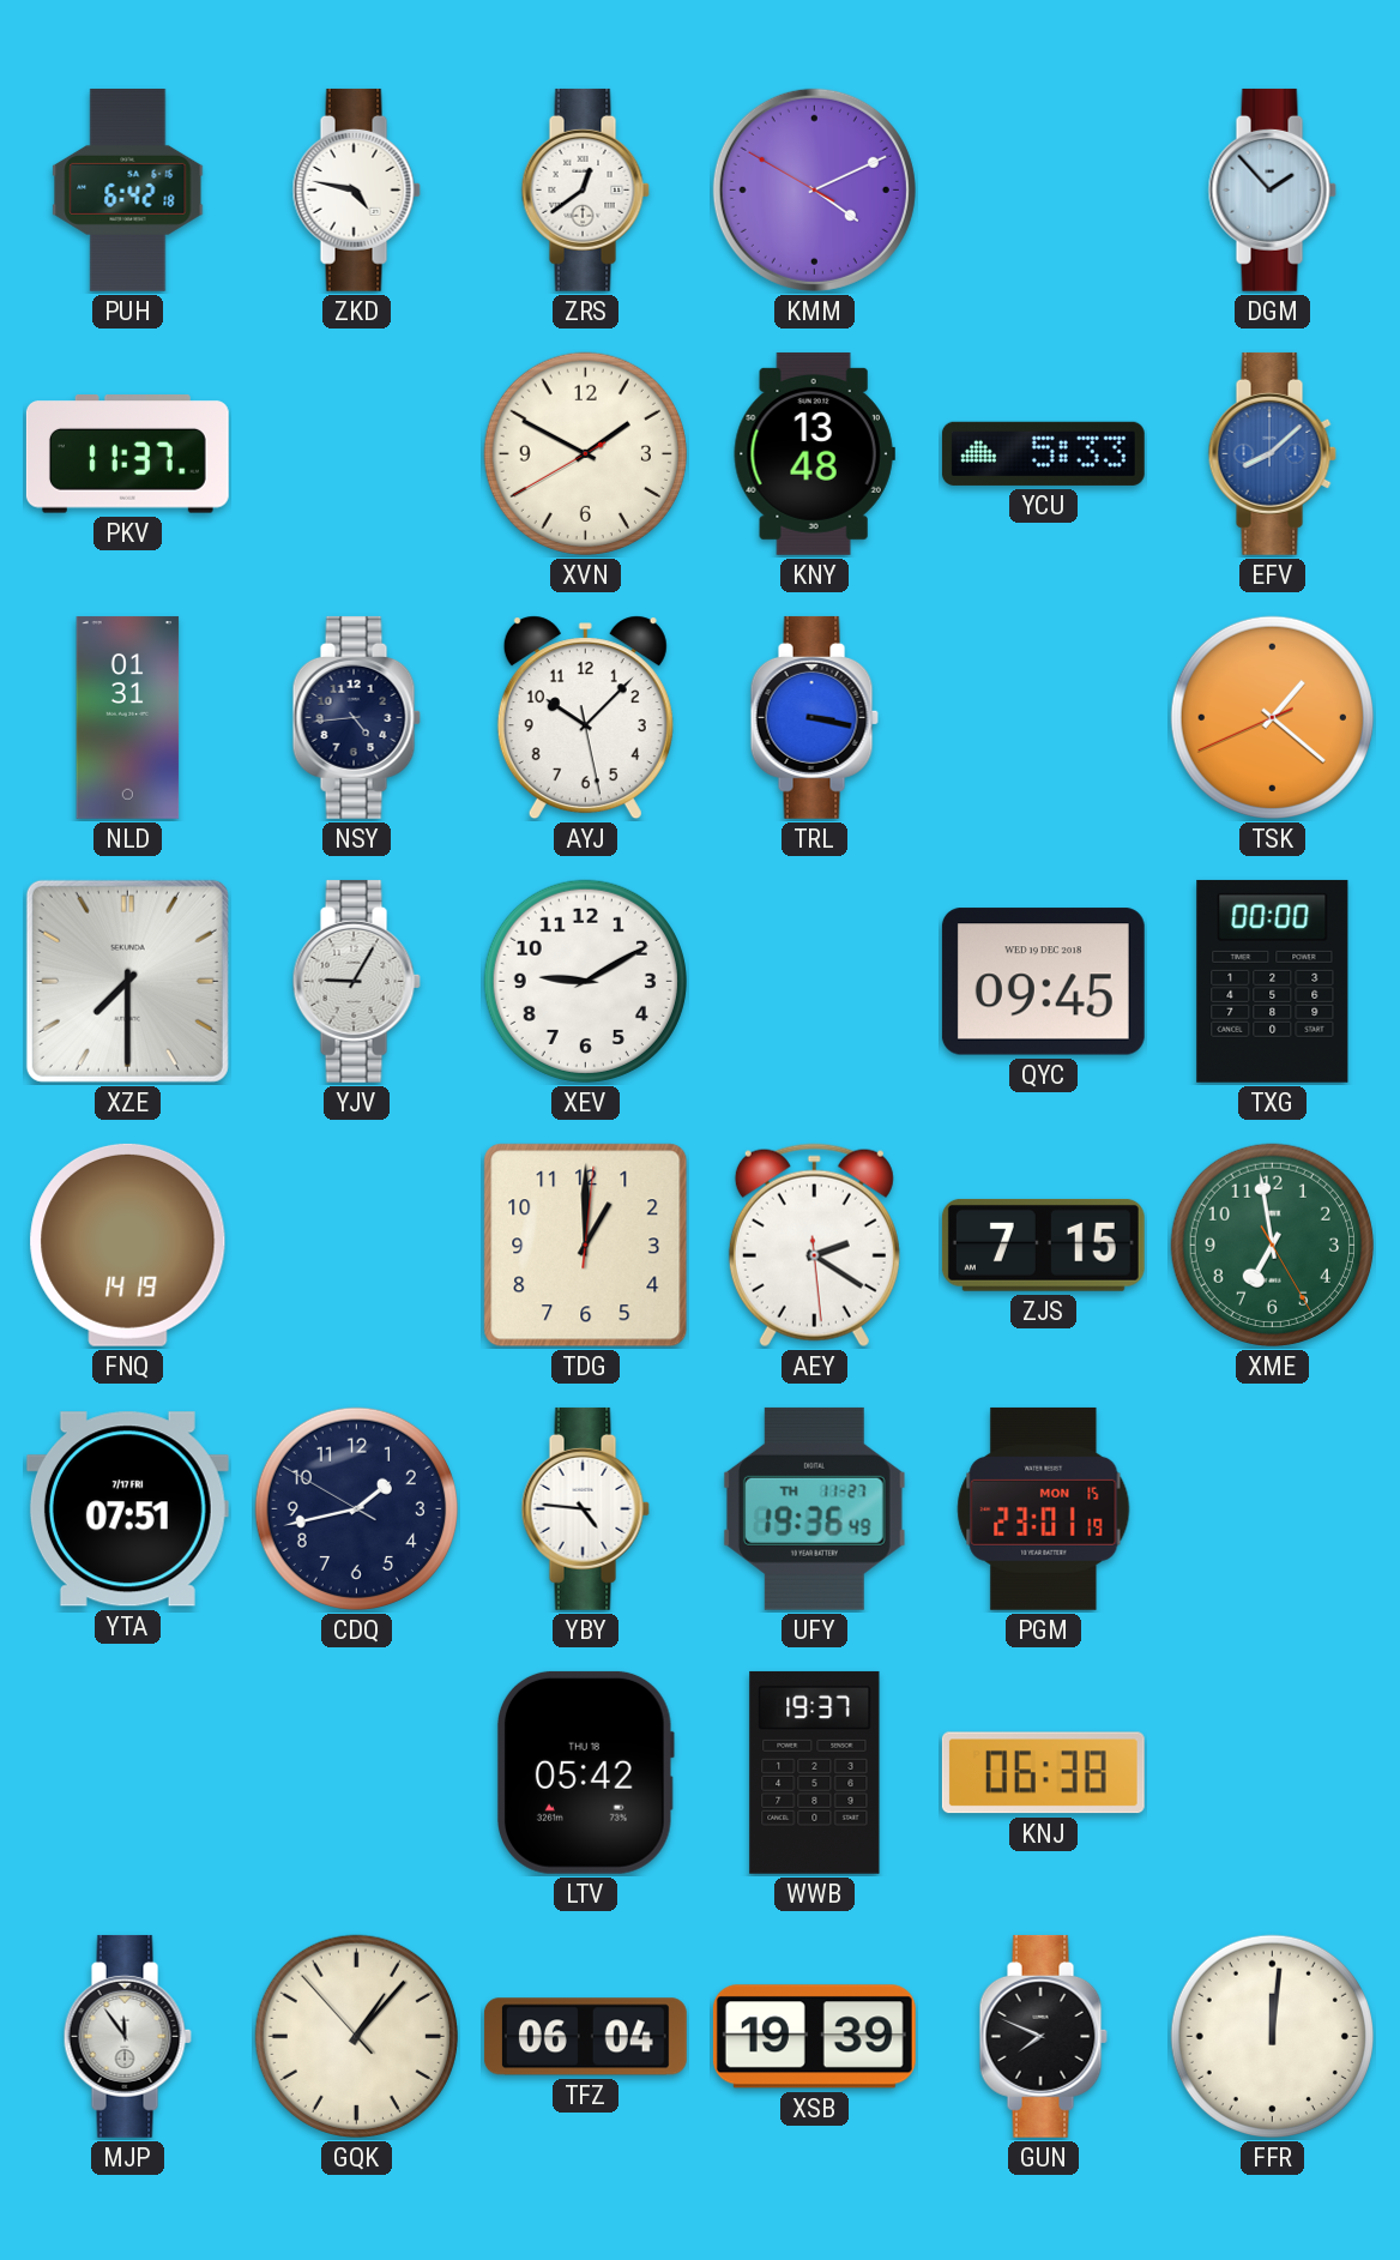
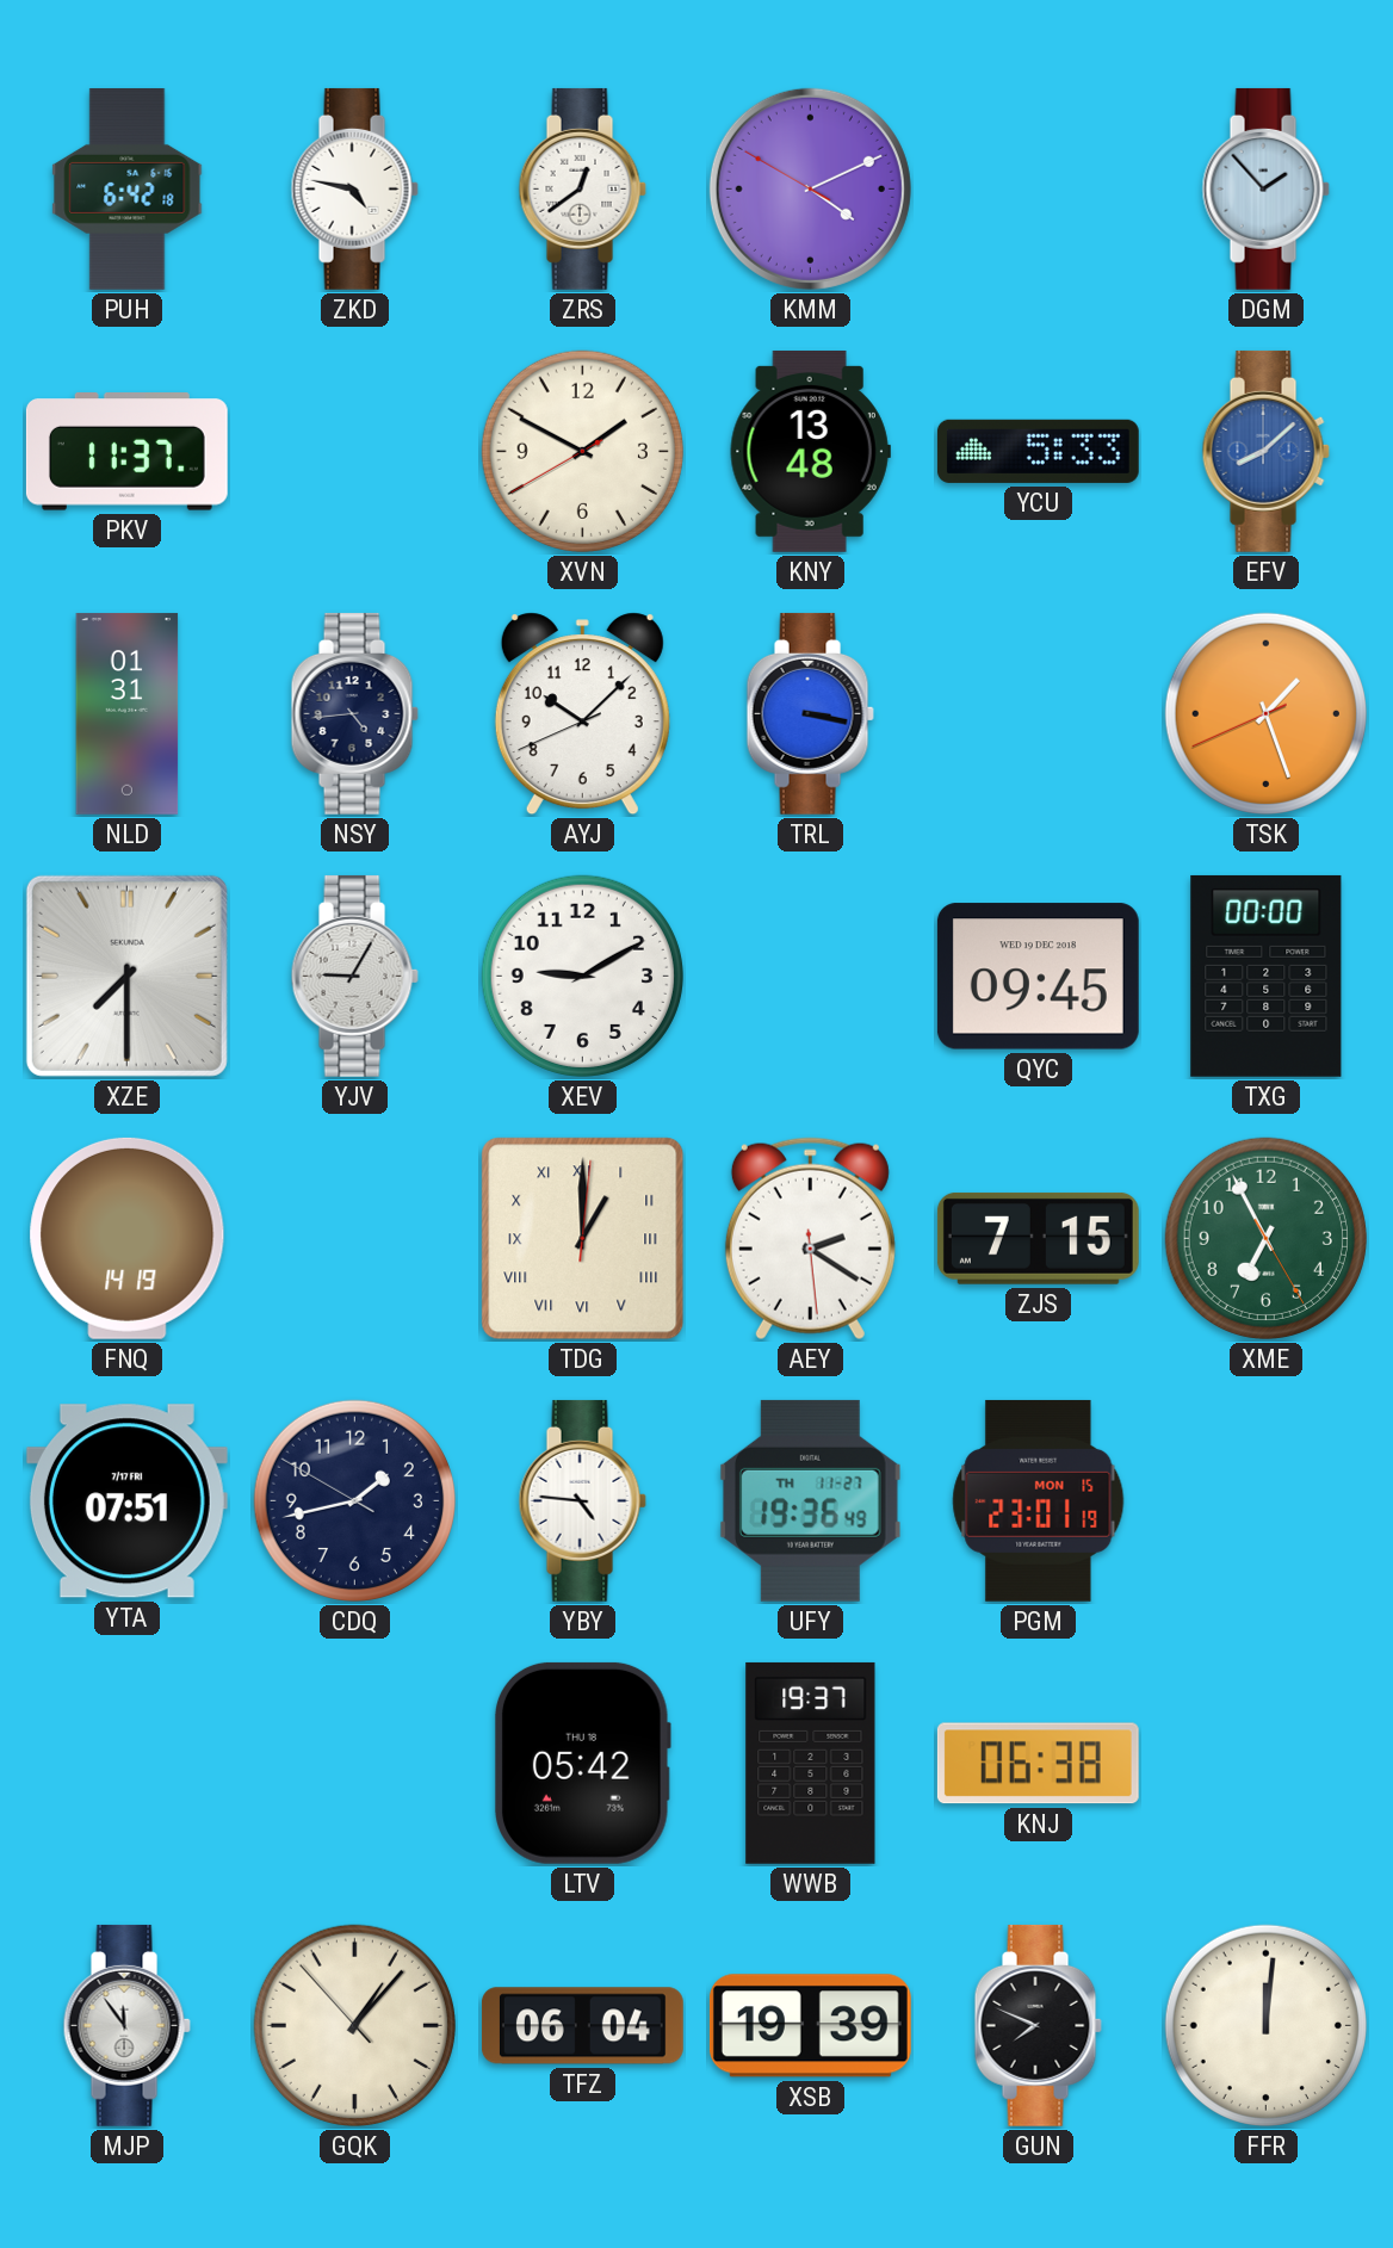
AYJ: 10:07:28 -> 10:07:41
TSK: 1:21 -> 1:26
TDG numerals: Arabic -> Roman
XME: 6:58 -> 6:55
